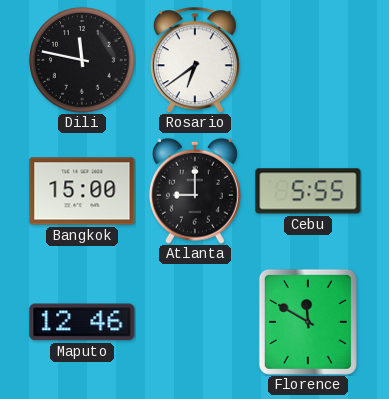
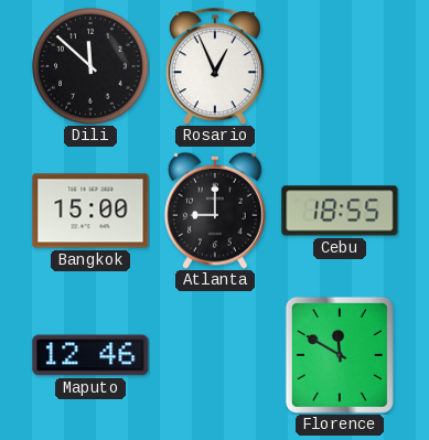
Dili: 11:47 -> 11:52
Rosario: 6:39 -> 12:56
Cebu: 5:55 -> 18:55
